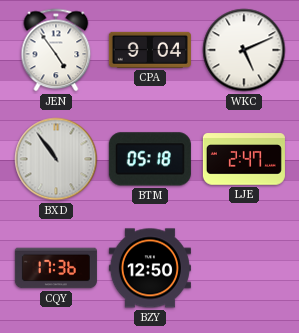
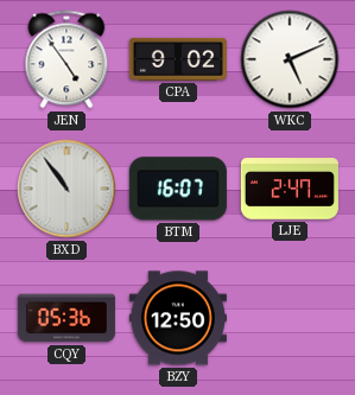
CPA: 9:04 -> 9:02
BTM: 05:18 -> 16:07
CQY: 17:36 -> 05:36
